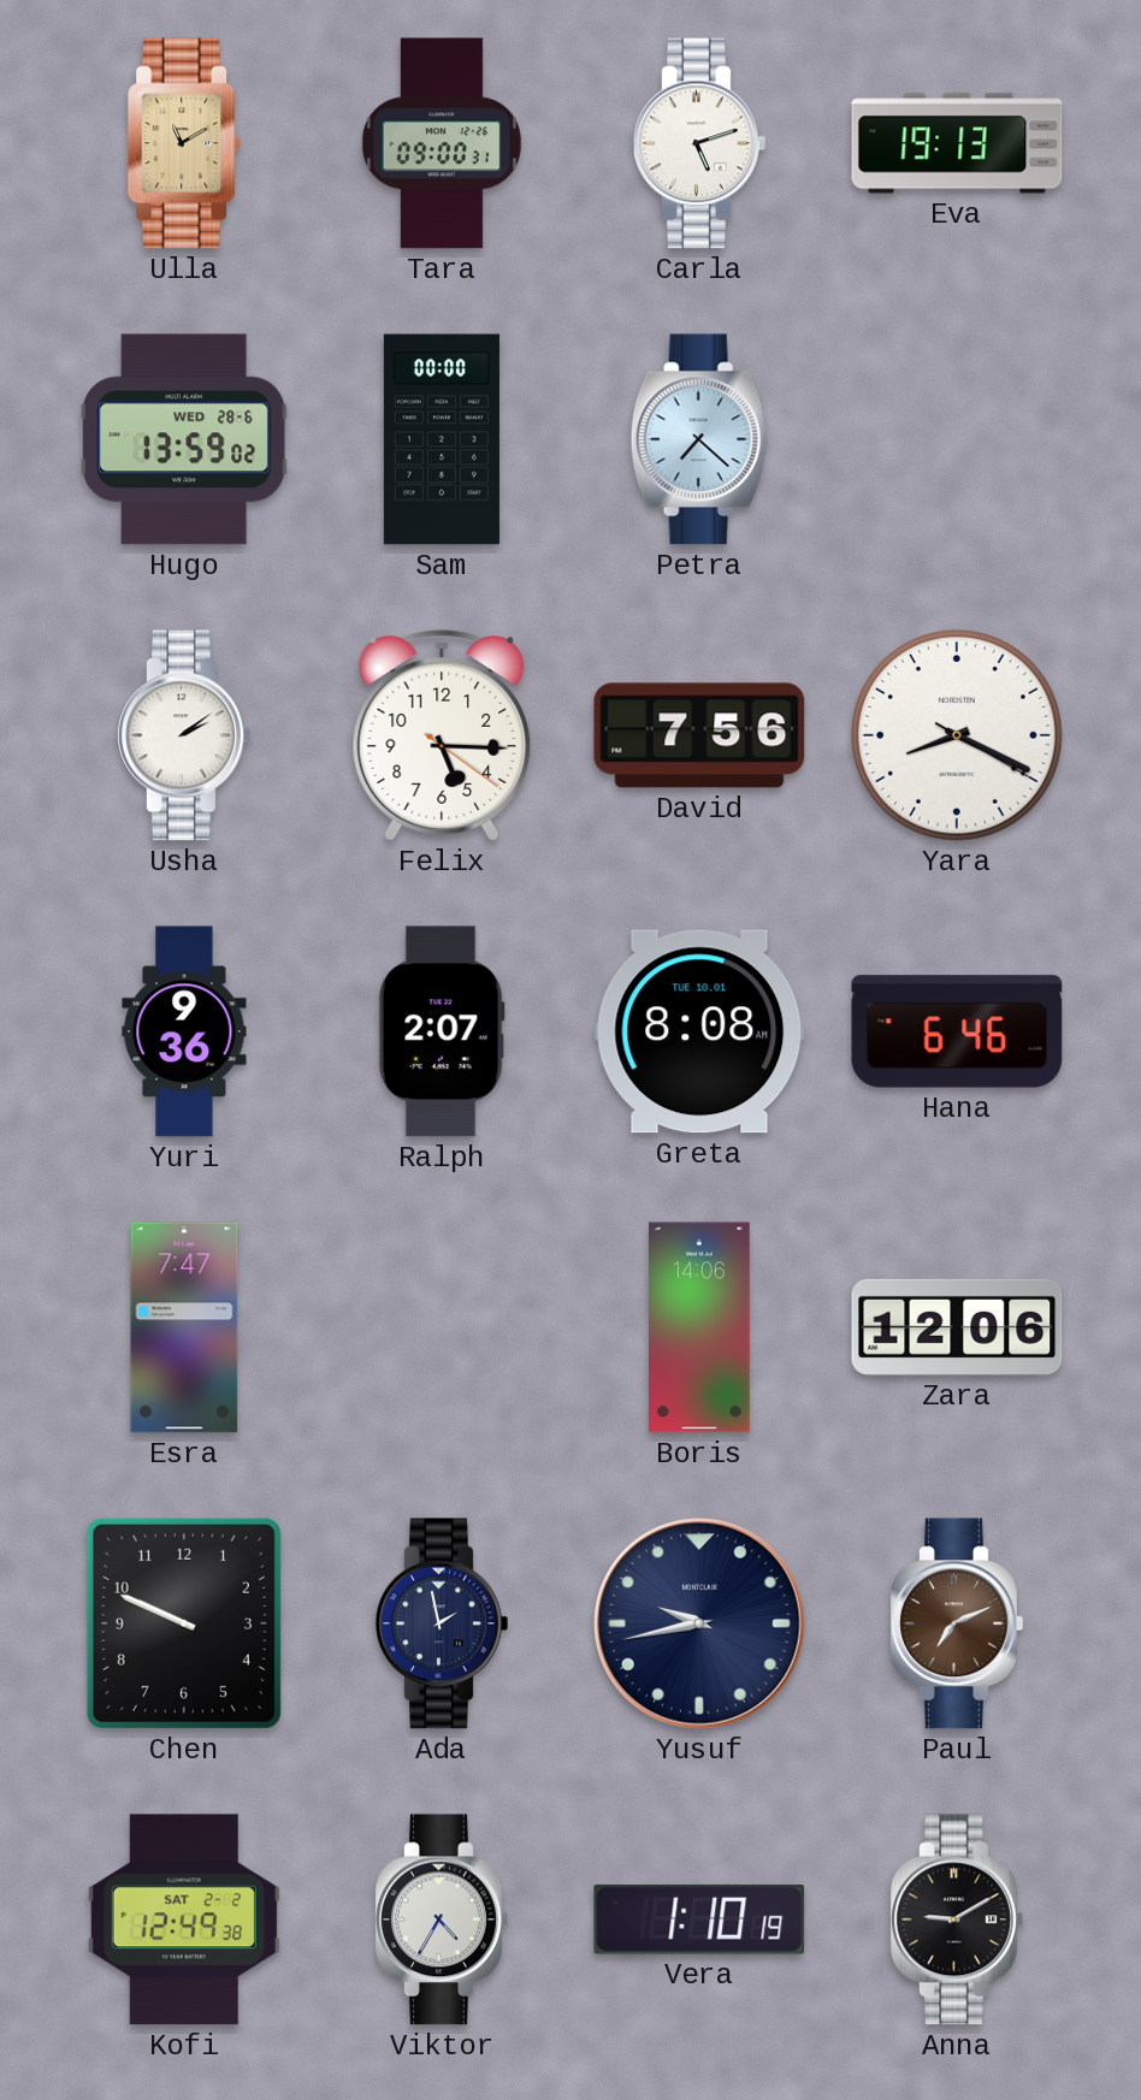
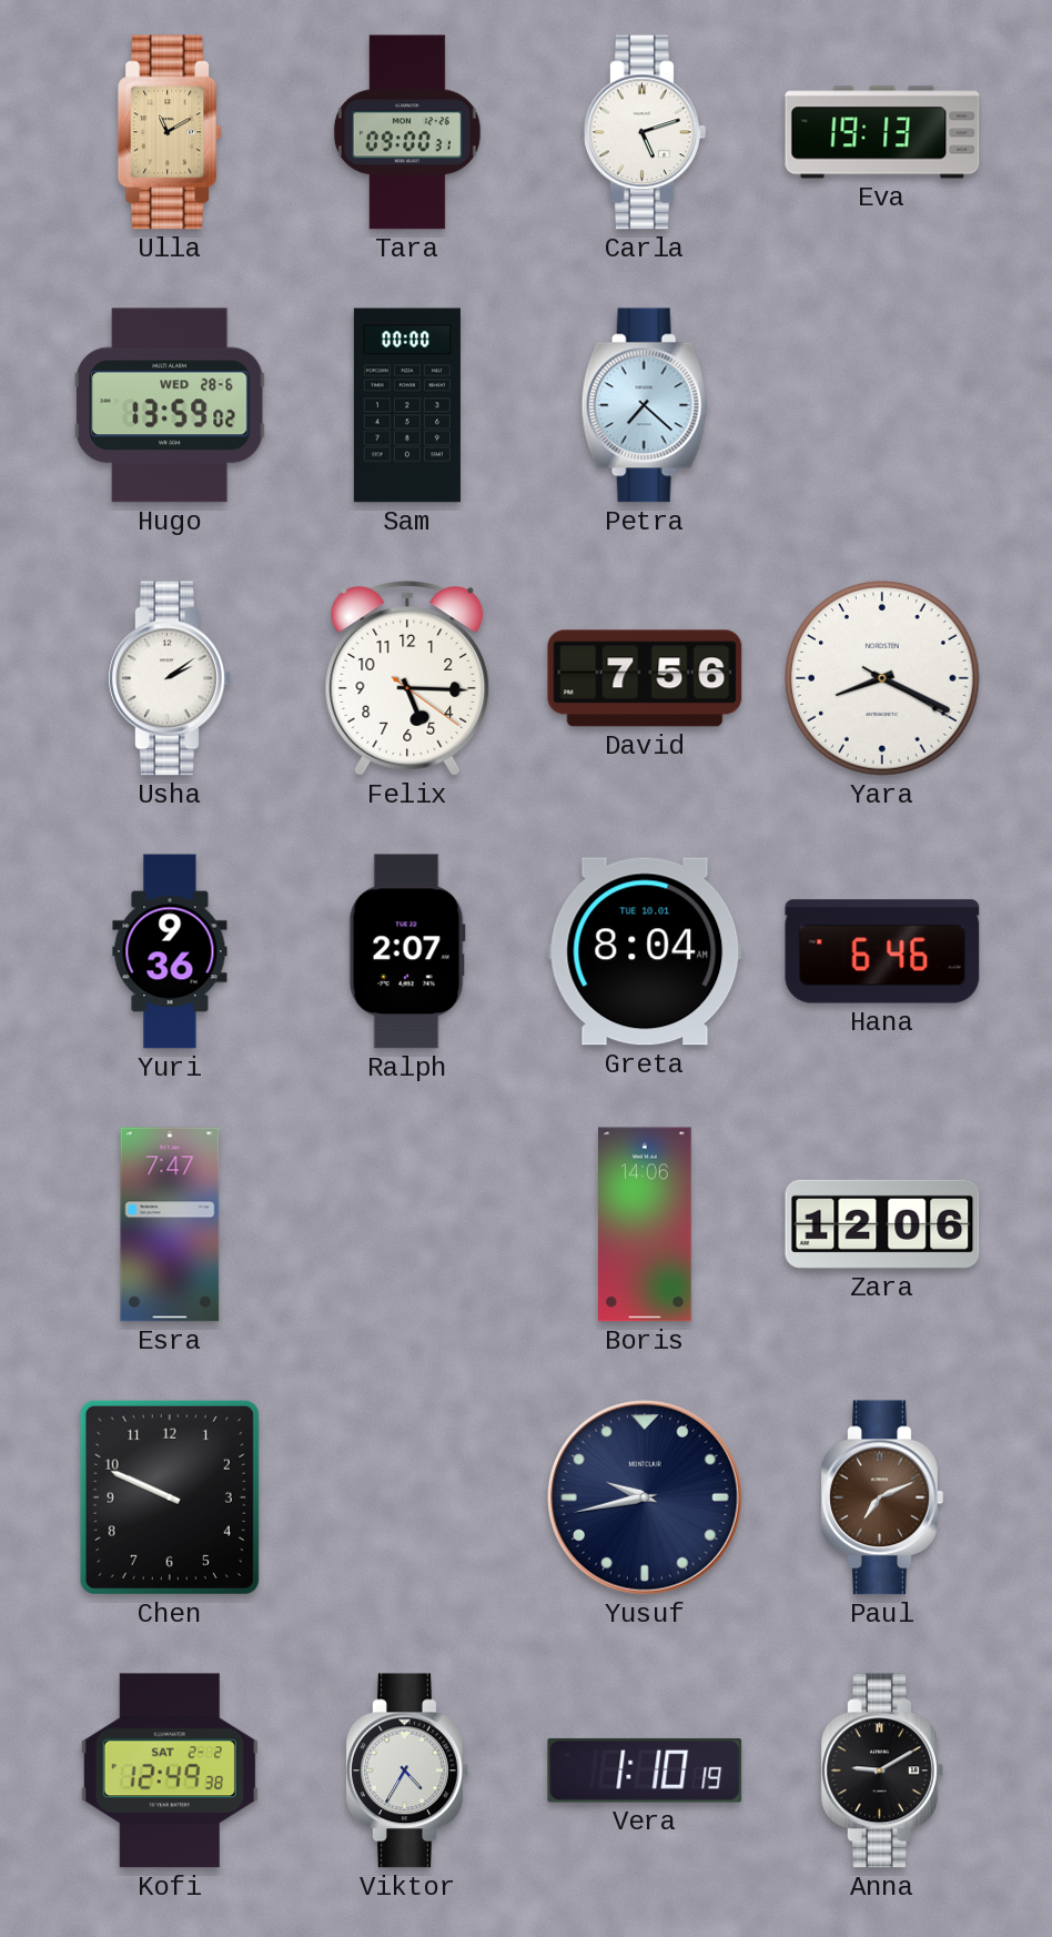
Greta: 8:08 -> 8:04
Ada: 1:58 -> none
